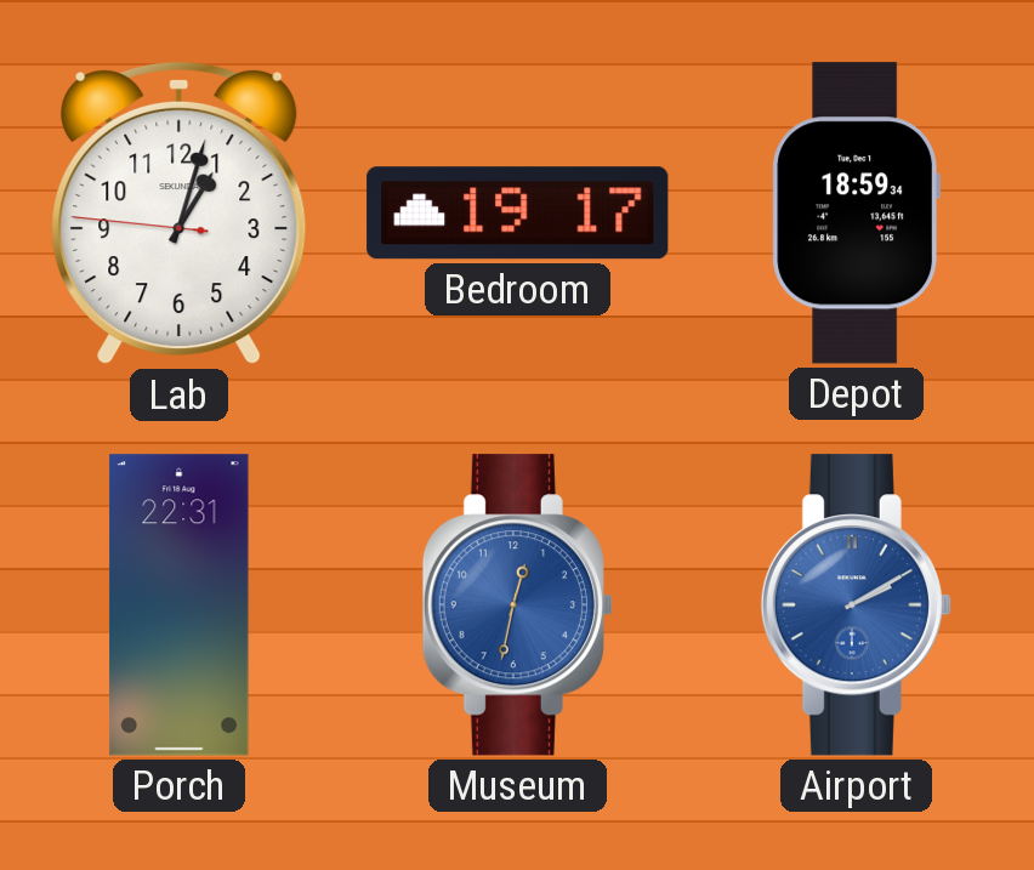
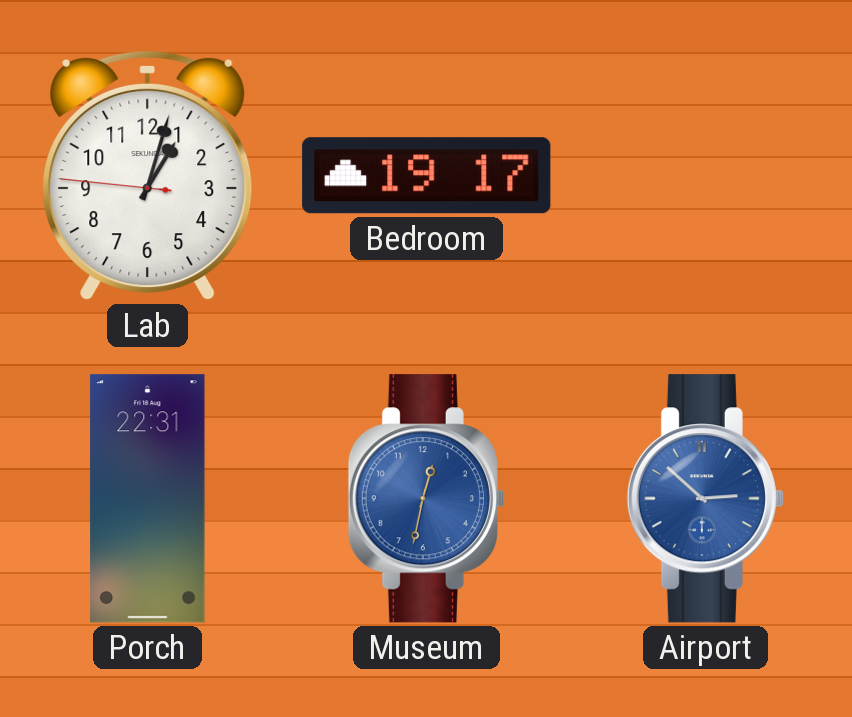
Depot: 18:59 -> none
Airport: 2:10 -> 2:52
